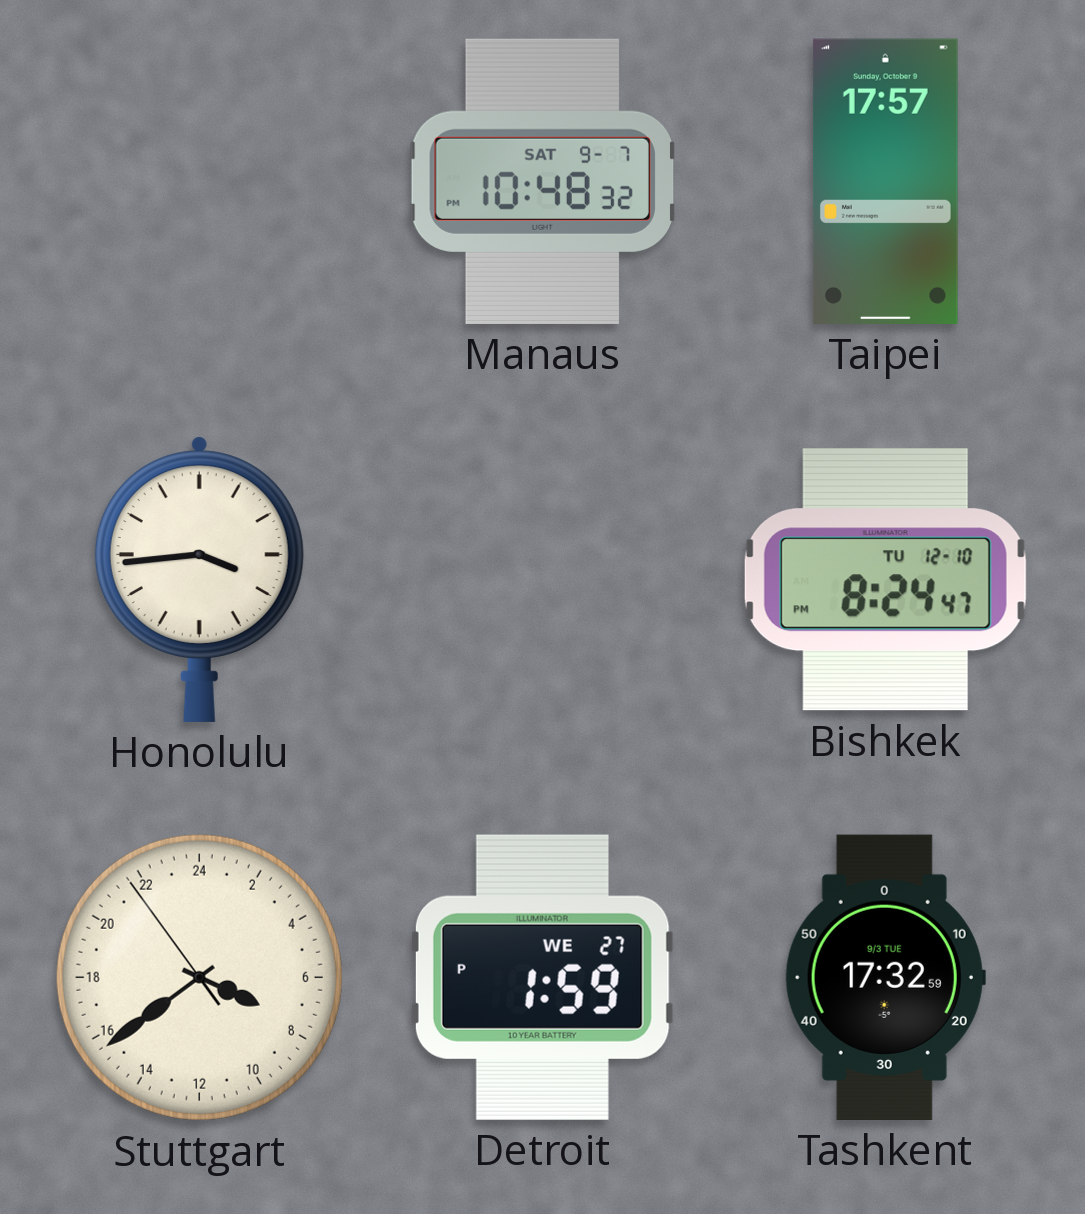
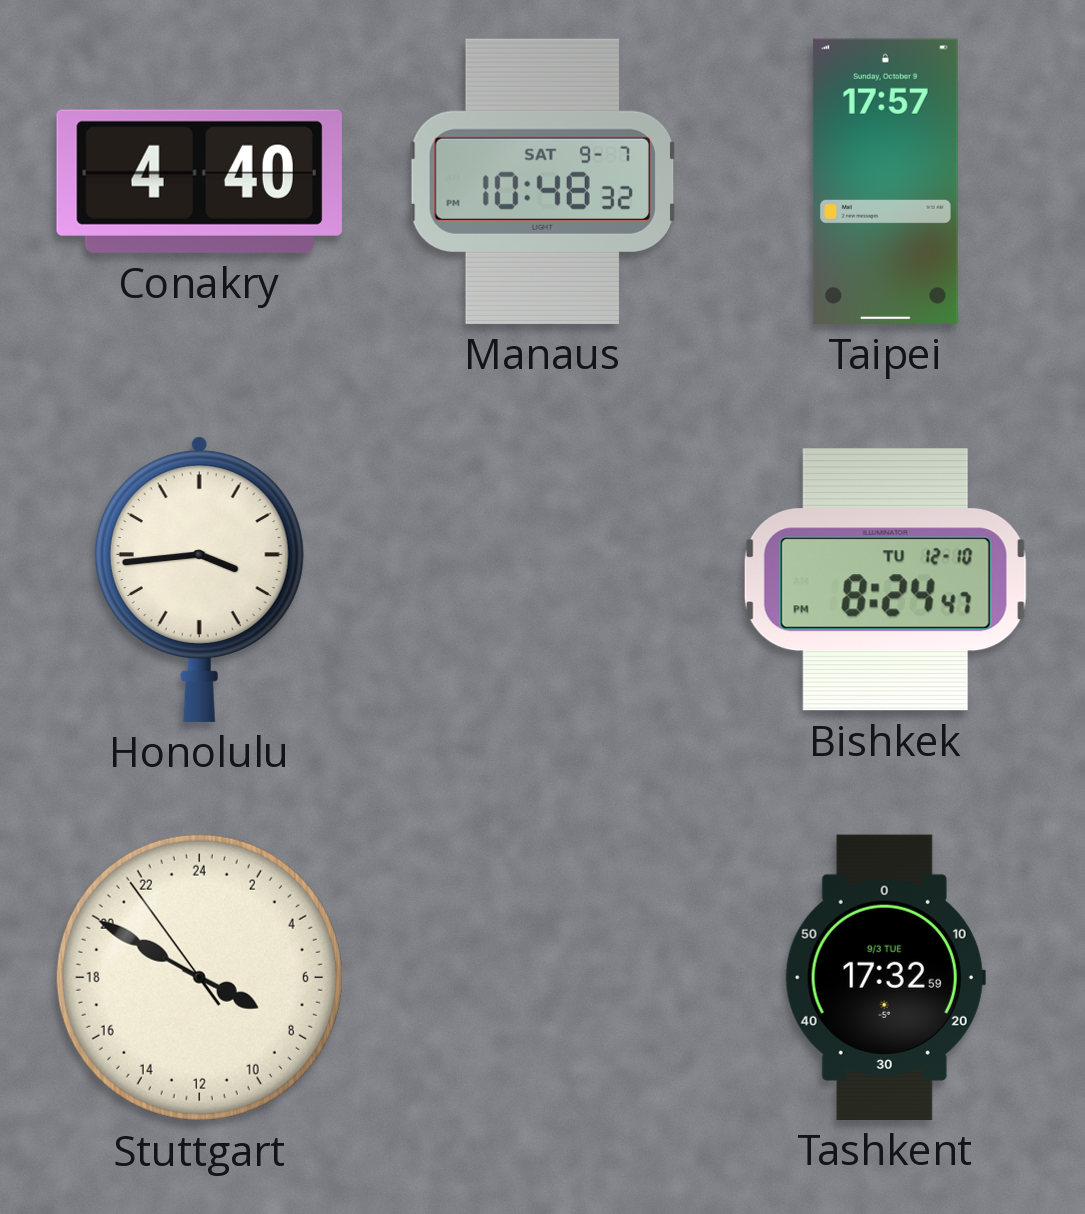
Conakry: none -> 4:40
Stuttgart: 7:38 -> 7:49
Detroit: 1:59 -> none
